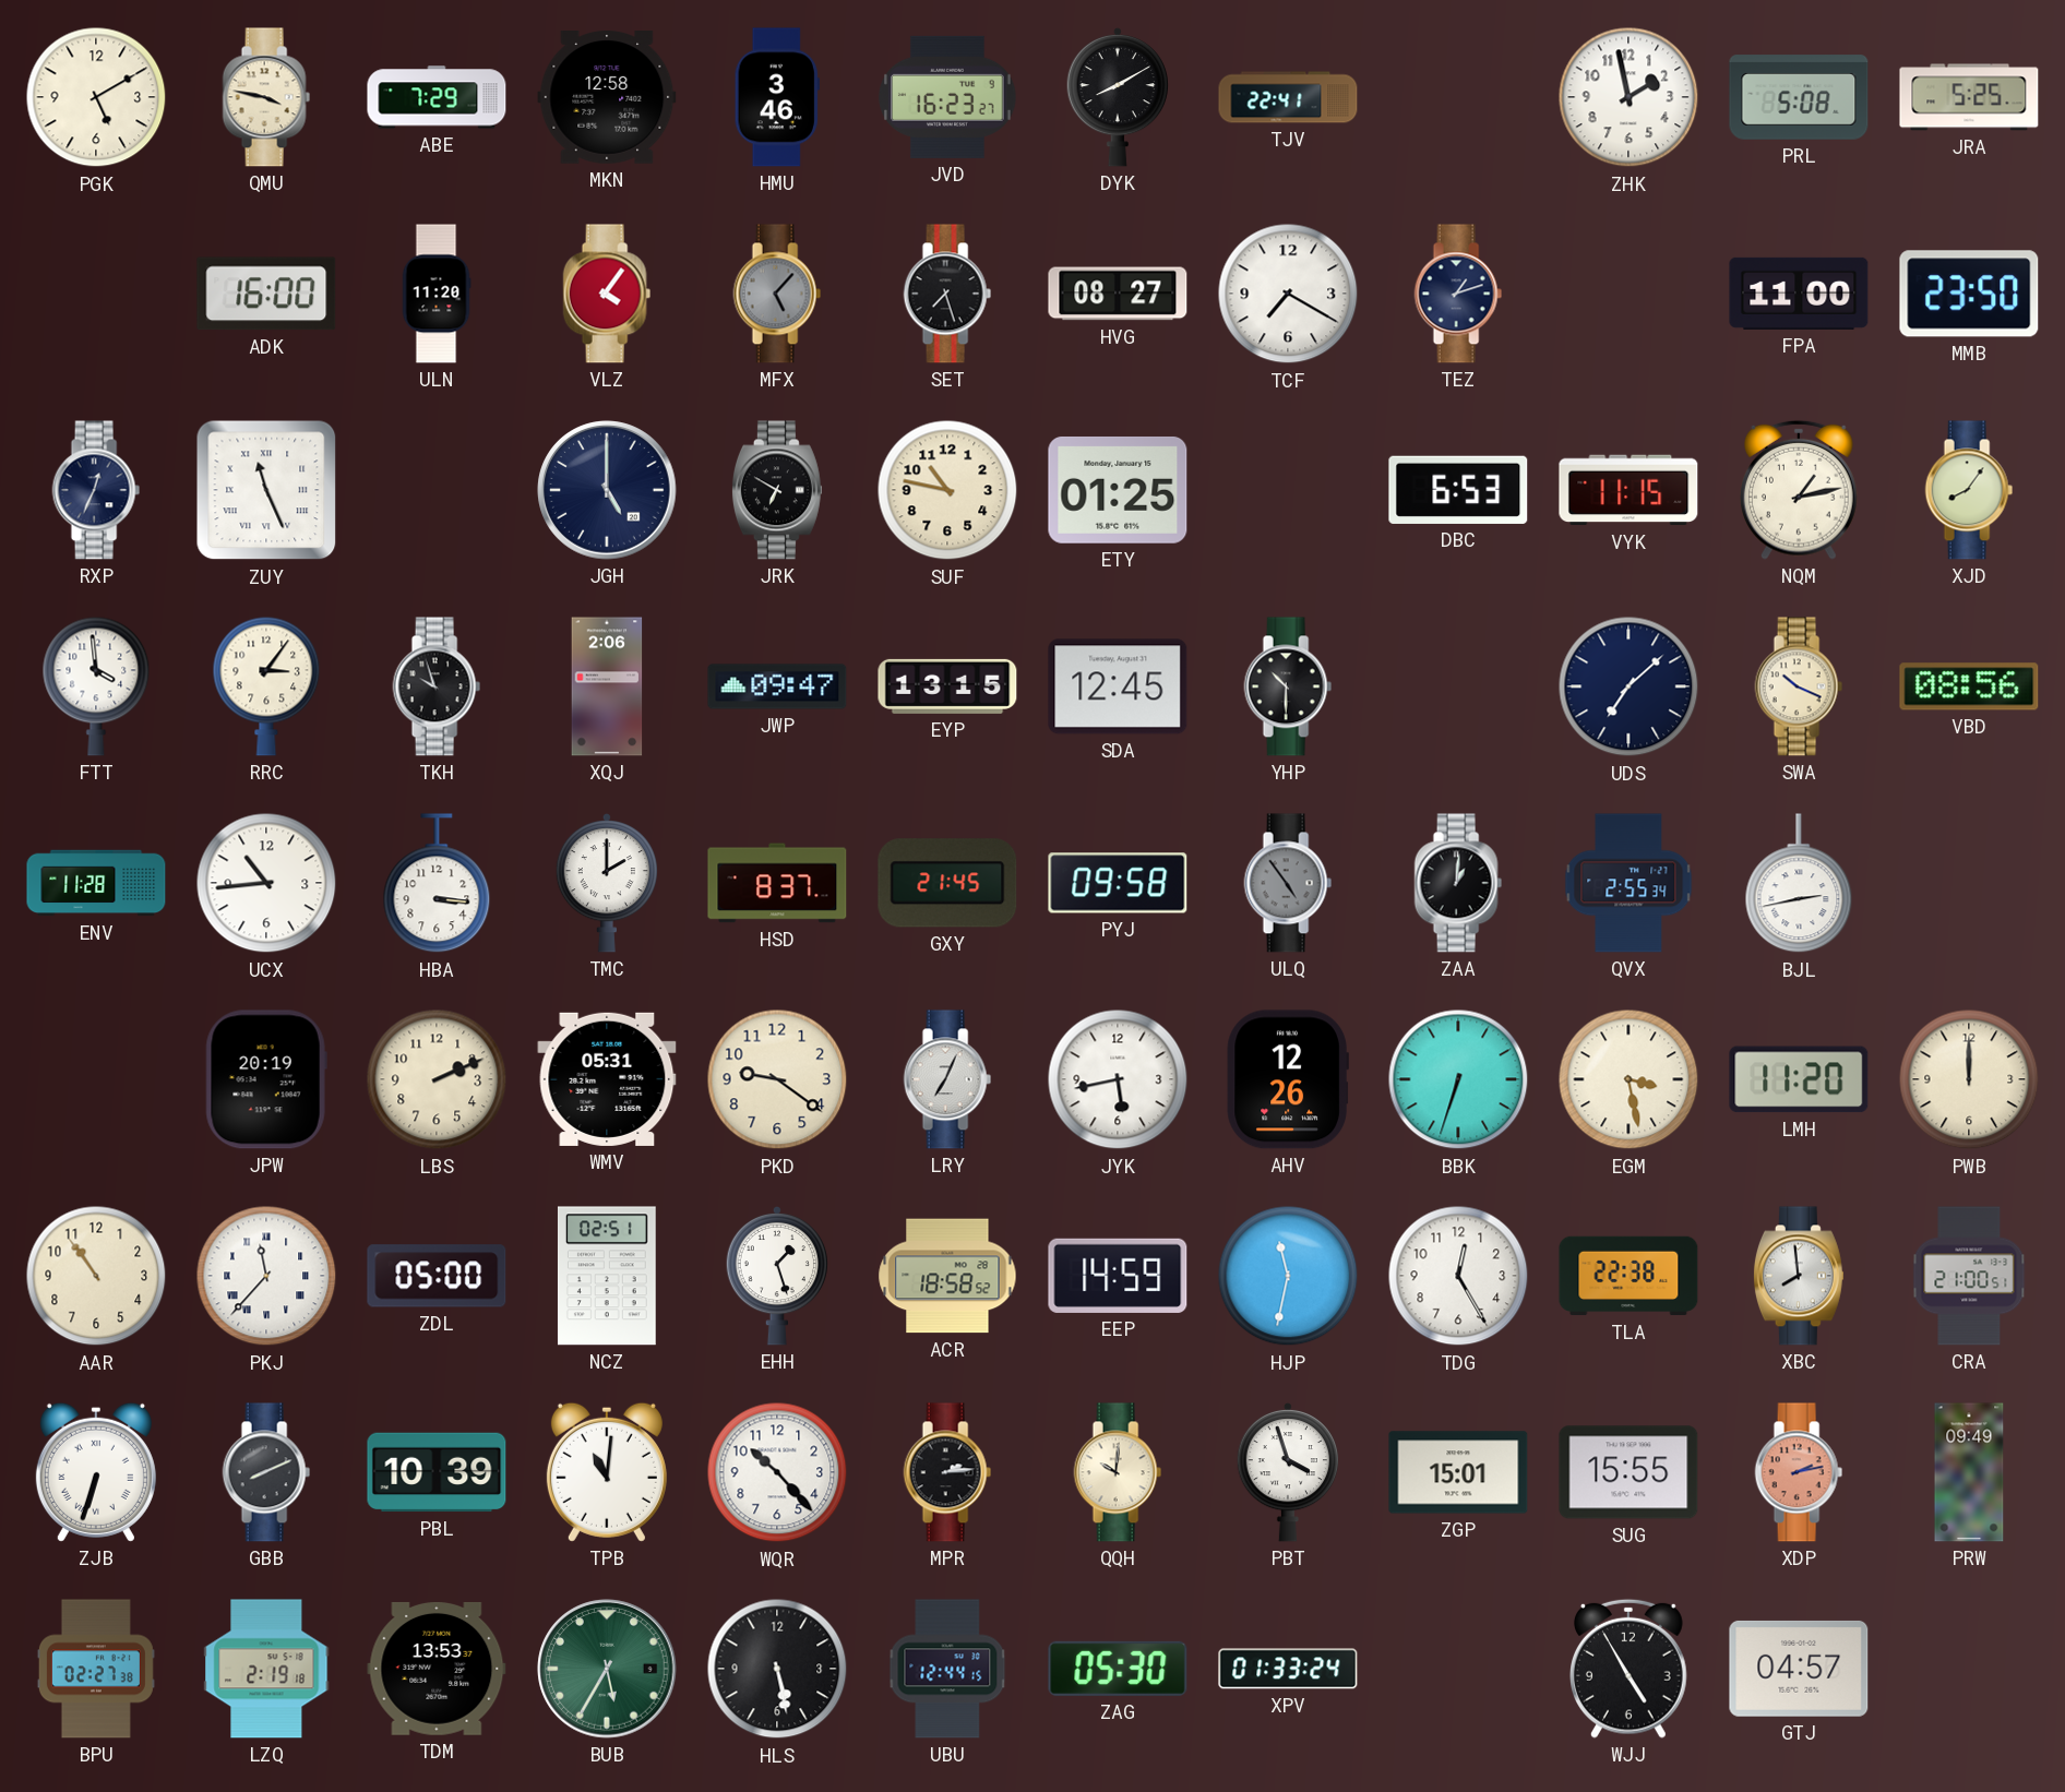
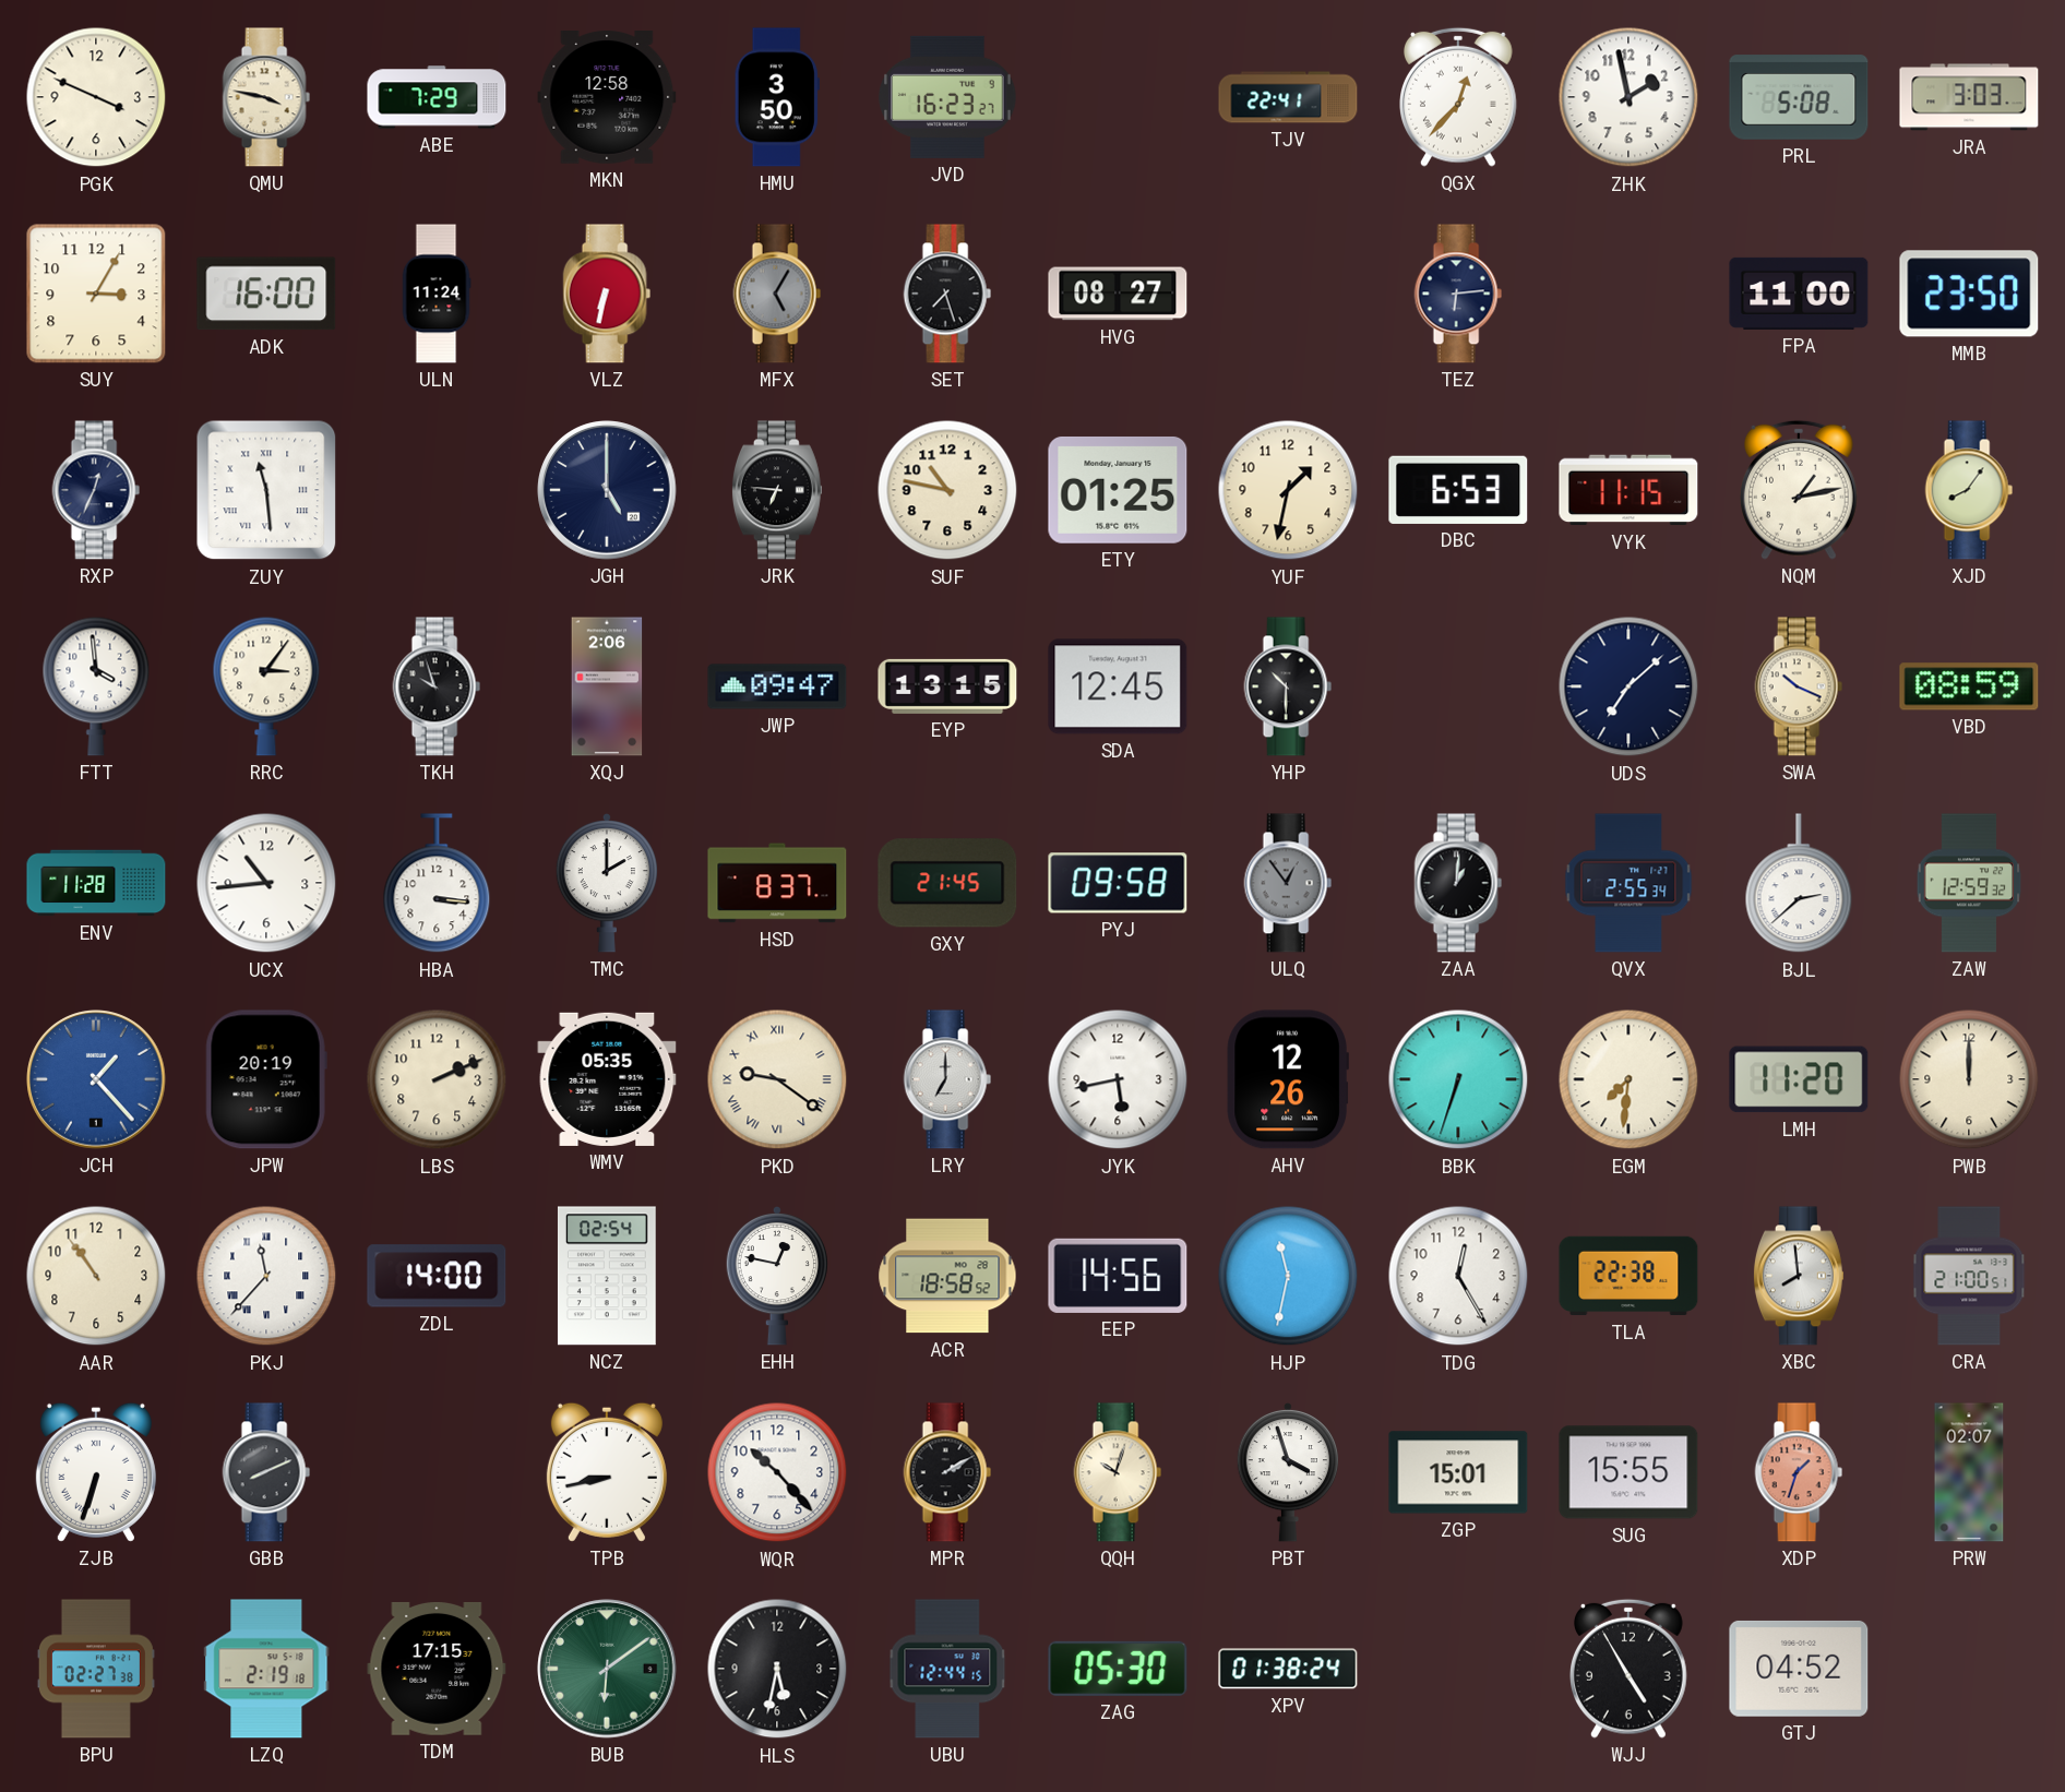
PGK: 5:10 -> 3:49
HMU: 3:46 -> 3:50
DYK: 8:10 -> none
QGX: none -> 12:37
JRA: 5:25 -> 3:03
SUY: none -> 3:05
ULN: 11:20 -> 11:24
VLZ: 4:06 -> 6:32
MFX: 5:07 -> 5:05
TCF: 7:20 -> none
TEZ: 1:12 -> 6:14
ZUY: 11:26 -> 11:29
JRK: 6:50 -> 6:46
YUF: none -> 1:32
VBD: 08:56 -> 08:59
ULQ: 4:54 -> 12:54
BJL: 2:43 -> 2:38
ZAW: none -> 12:59
JCH: none -> 1:23
WMV: 05:31 -> 05:35
PKD numerals: Arabic -> Roman
LRY: 7:04 -> 7:00
EGM: 3:28 -> 7:31
ZDL: 05:00 -> 14:00
NCZ: 02:51 -> 02:54
EHH: 1:27 -> 12:47
EEP: 14:59 -> 14:56
PBL: 10:39 -> none
TPB: 11:01 -> 8:43
MPR: 2:14 -> 2:10
QQH: 10:01 -> 10:03
XDP: 2:13 -> 1:33
PRW: 09:49 -> 02:07
TDM: 13:53 -> 17:15
BUB: 5:35 -> 6:09
HLS: 5:28 -> 5:32
XPV: 01:33 -> 01:38
GTJ: 04:57 -> 04:52
